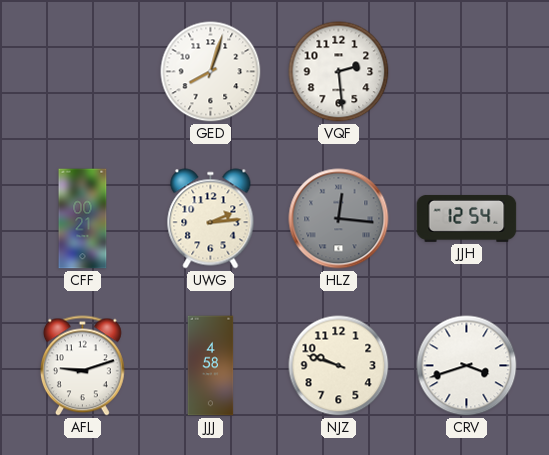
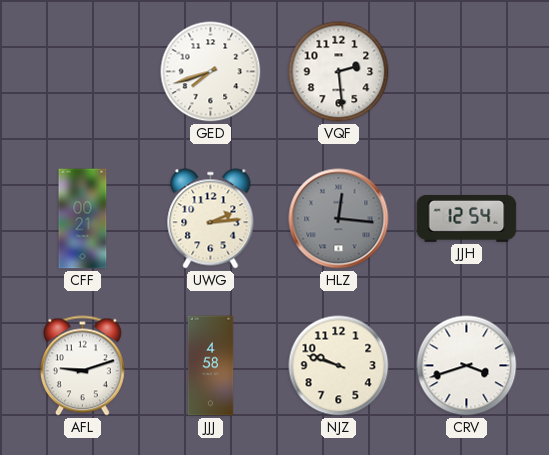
GED: 8:03 -> 7:42
